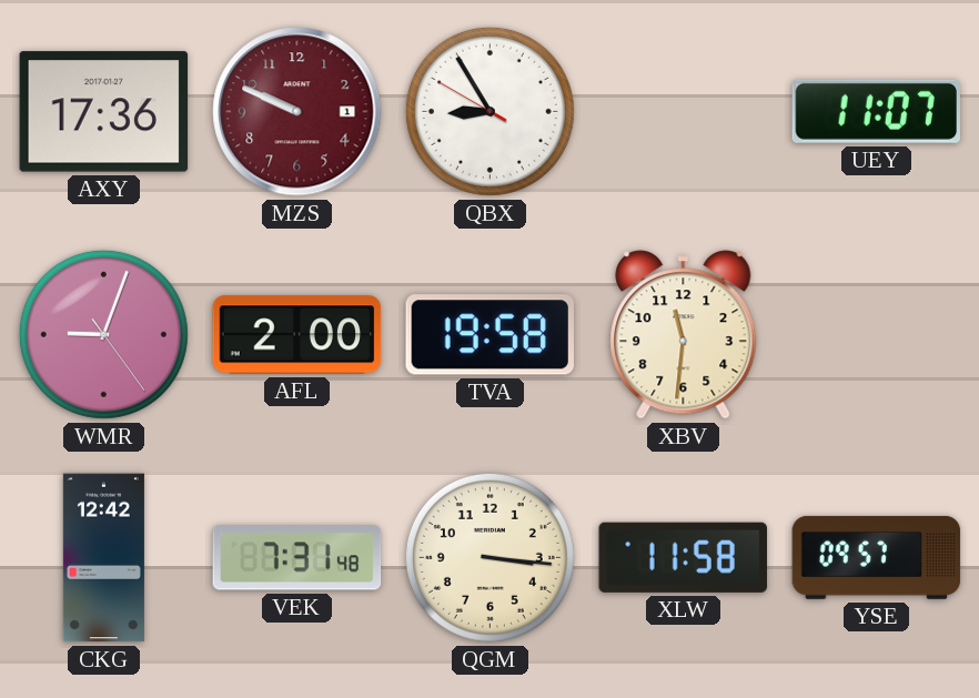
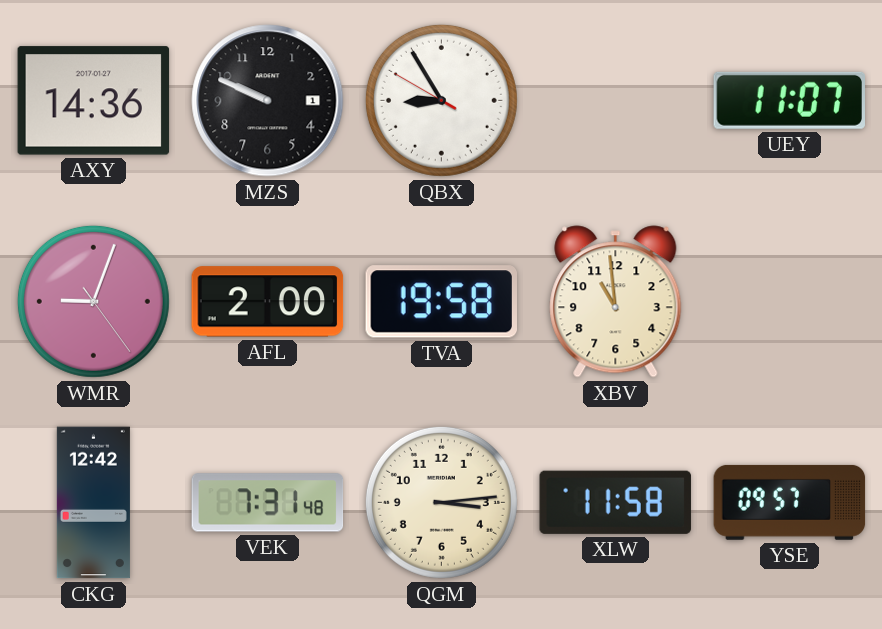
AXY: 17:36 -> 14:36
MZS dial: burgundy -> black
XBV: 11:31 -> 10:59
QGM: 3:16 -> 3:14
